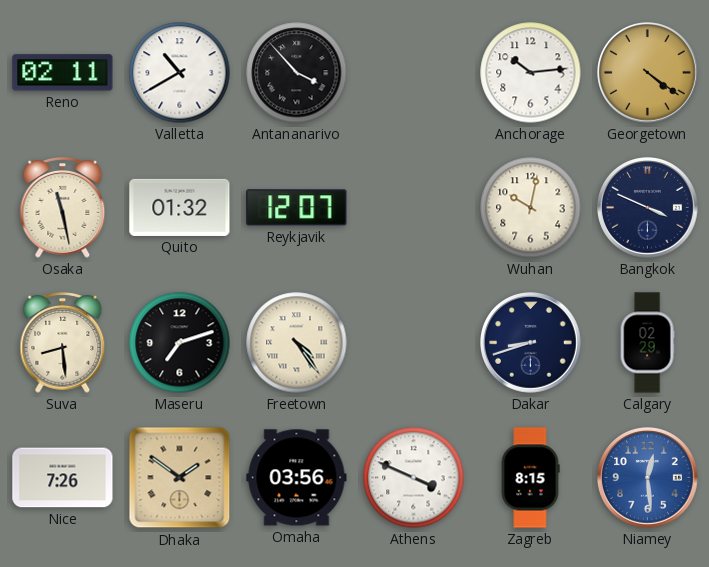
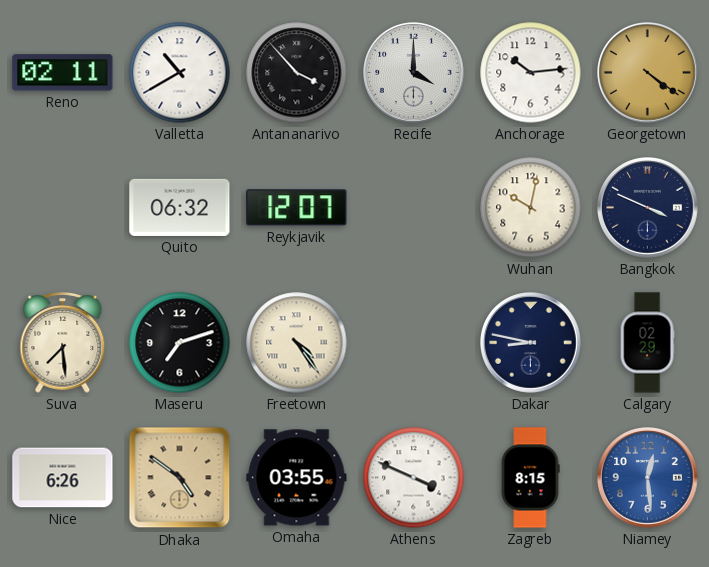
Recife: none -> 4:00
Osaka: 11:28 -> none
Quito: 01:32 -> 06:32
Suva: 8:29 -> 7:29
Dakar: 8:42 -> 8:47
Nice: 7:26 -> 6:26
Dhaka: 1:51 -> 4:51
Omaha: 03:56 -> 03:55
